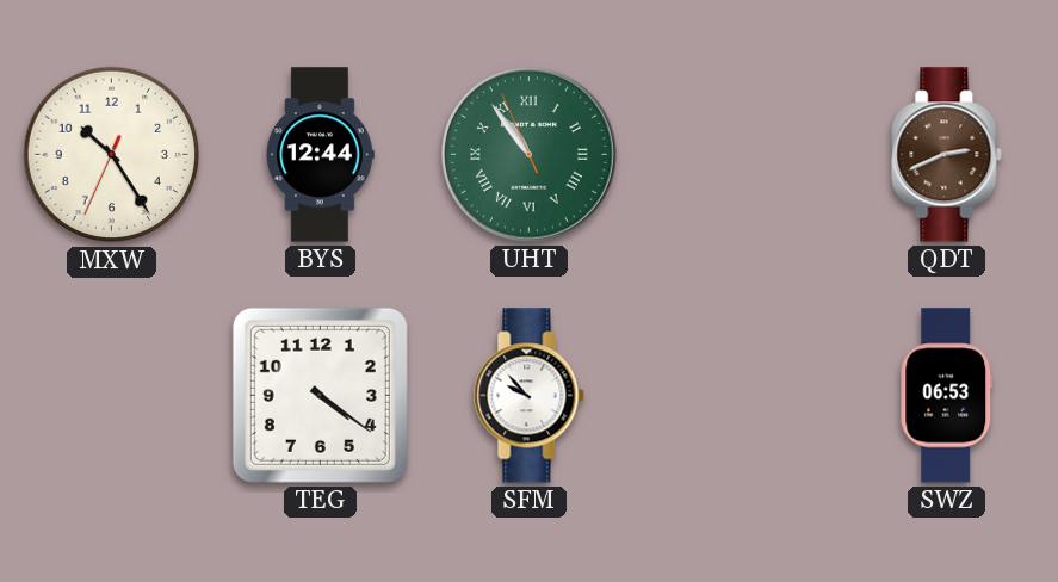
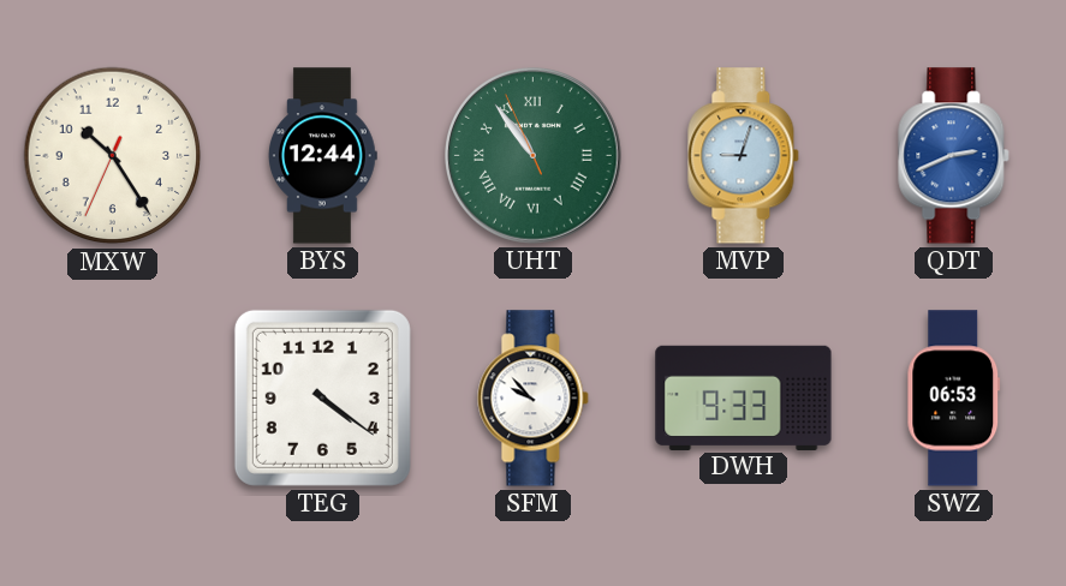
MVP: none -> 9:03
QDT dial: brown -> blue
DWH: none -> 9:33
